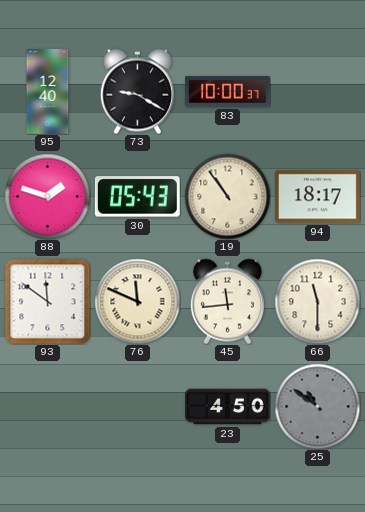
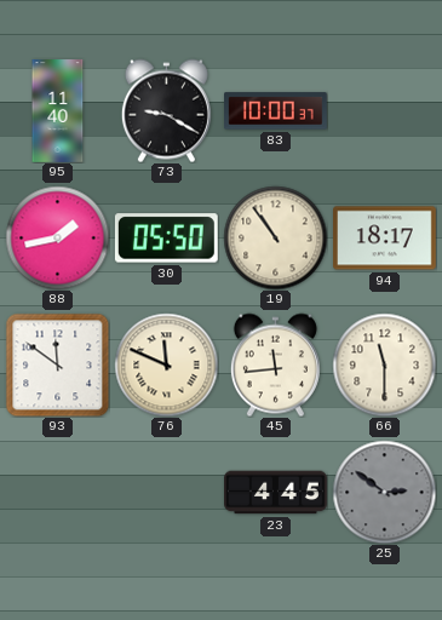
95: 12:40 -> 11:40
88: 1:48 -> 1:43
30: 05:43 -> 05:50
23: 4:50 -> 4:45
25: 10:51 -> 2:51
